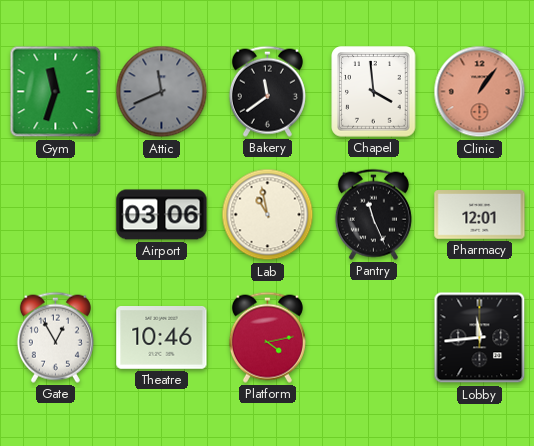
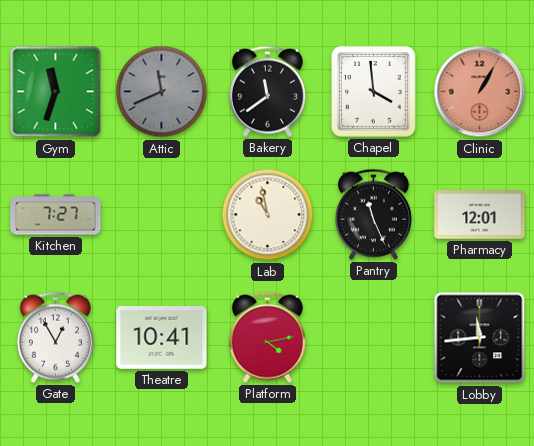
Clinic: 1:06 -> 1:05
Kitchen: none -> 7:27
Airport: 03:06 -> none
Theatre: 10:46 -> 10:41
